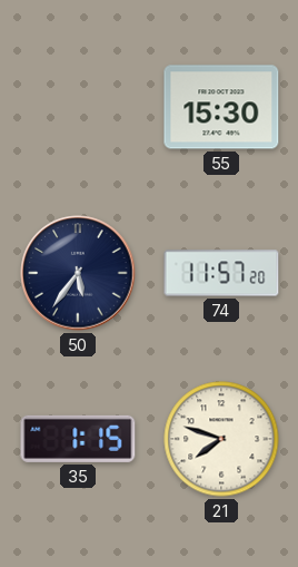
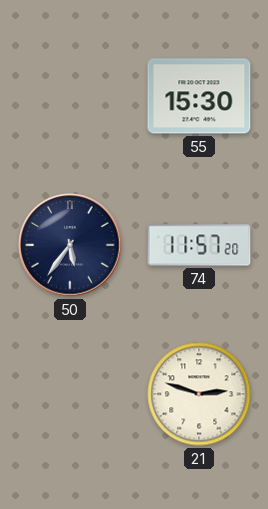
35: 1:15 -> none
21: 7:48 -> 2:48
